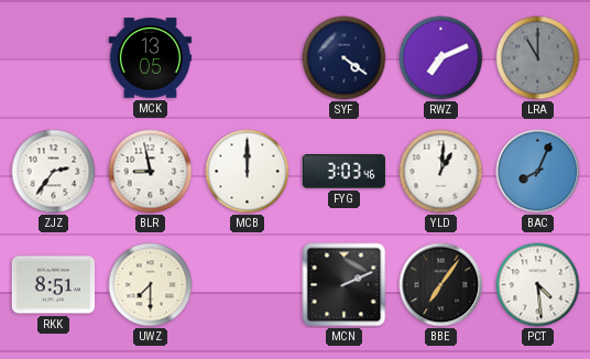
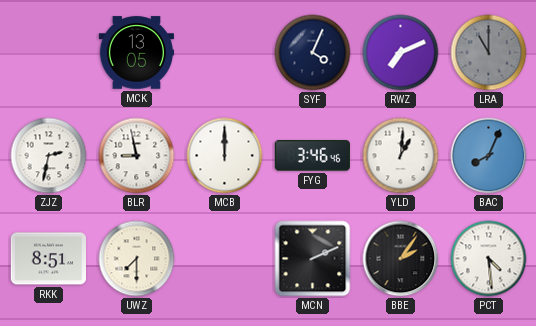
SYF: 4:21 -> 4:04
ZJZ: 2:36 -> 2:32
FYG: 3:03 -> 3:46
BBE: 7:06 -> 2:06
